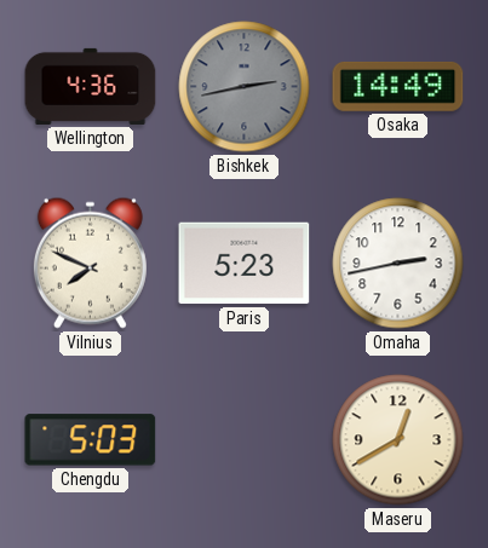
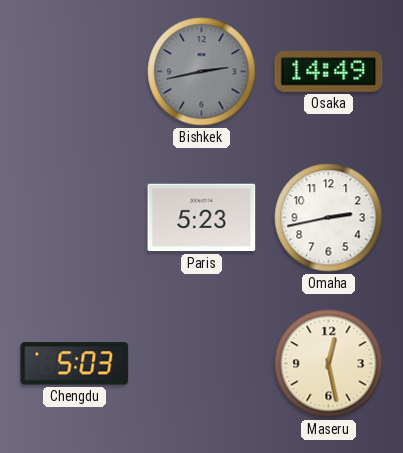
Wellington: 4:36 -> none
Vilnius: 7:49 -> none
Maseru: 12:40 -> 12:28
